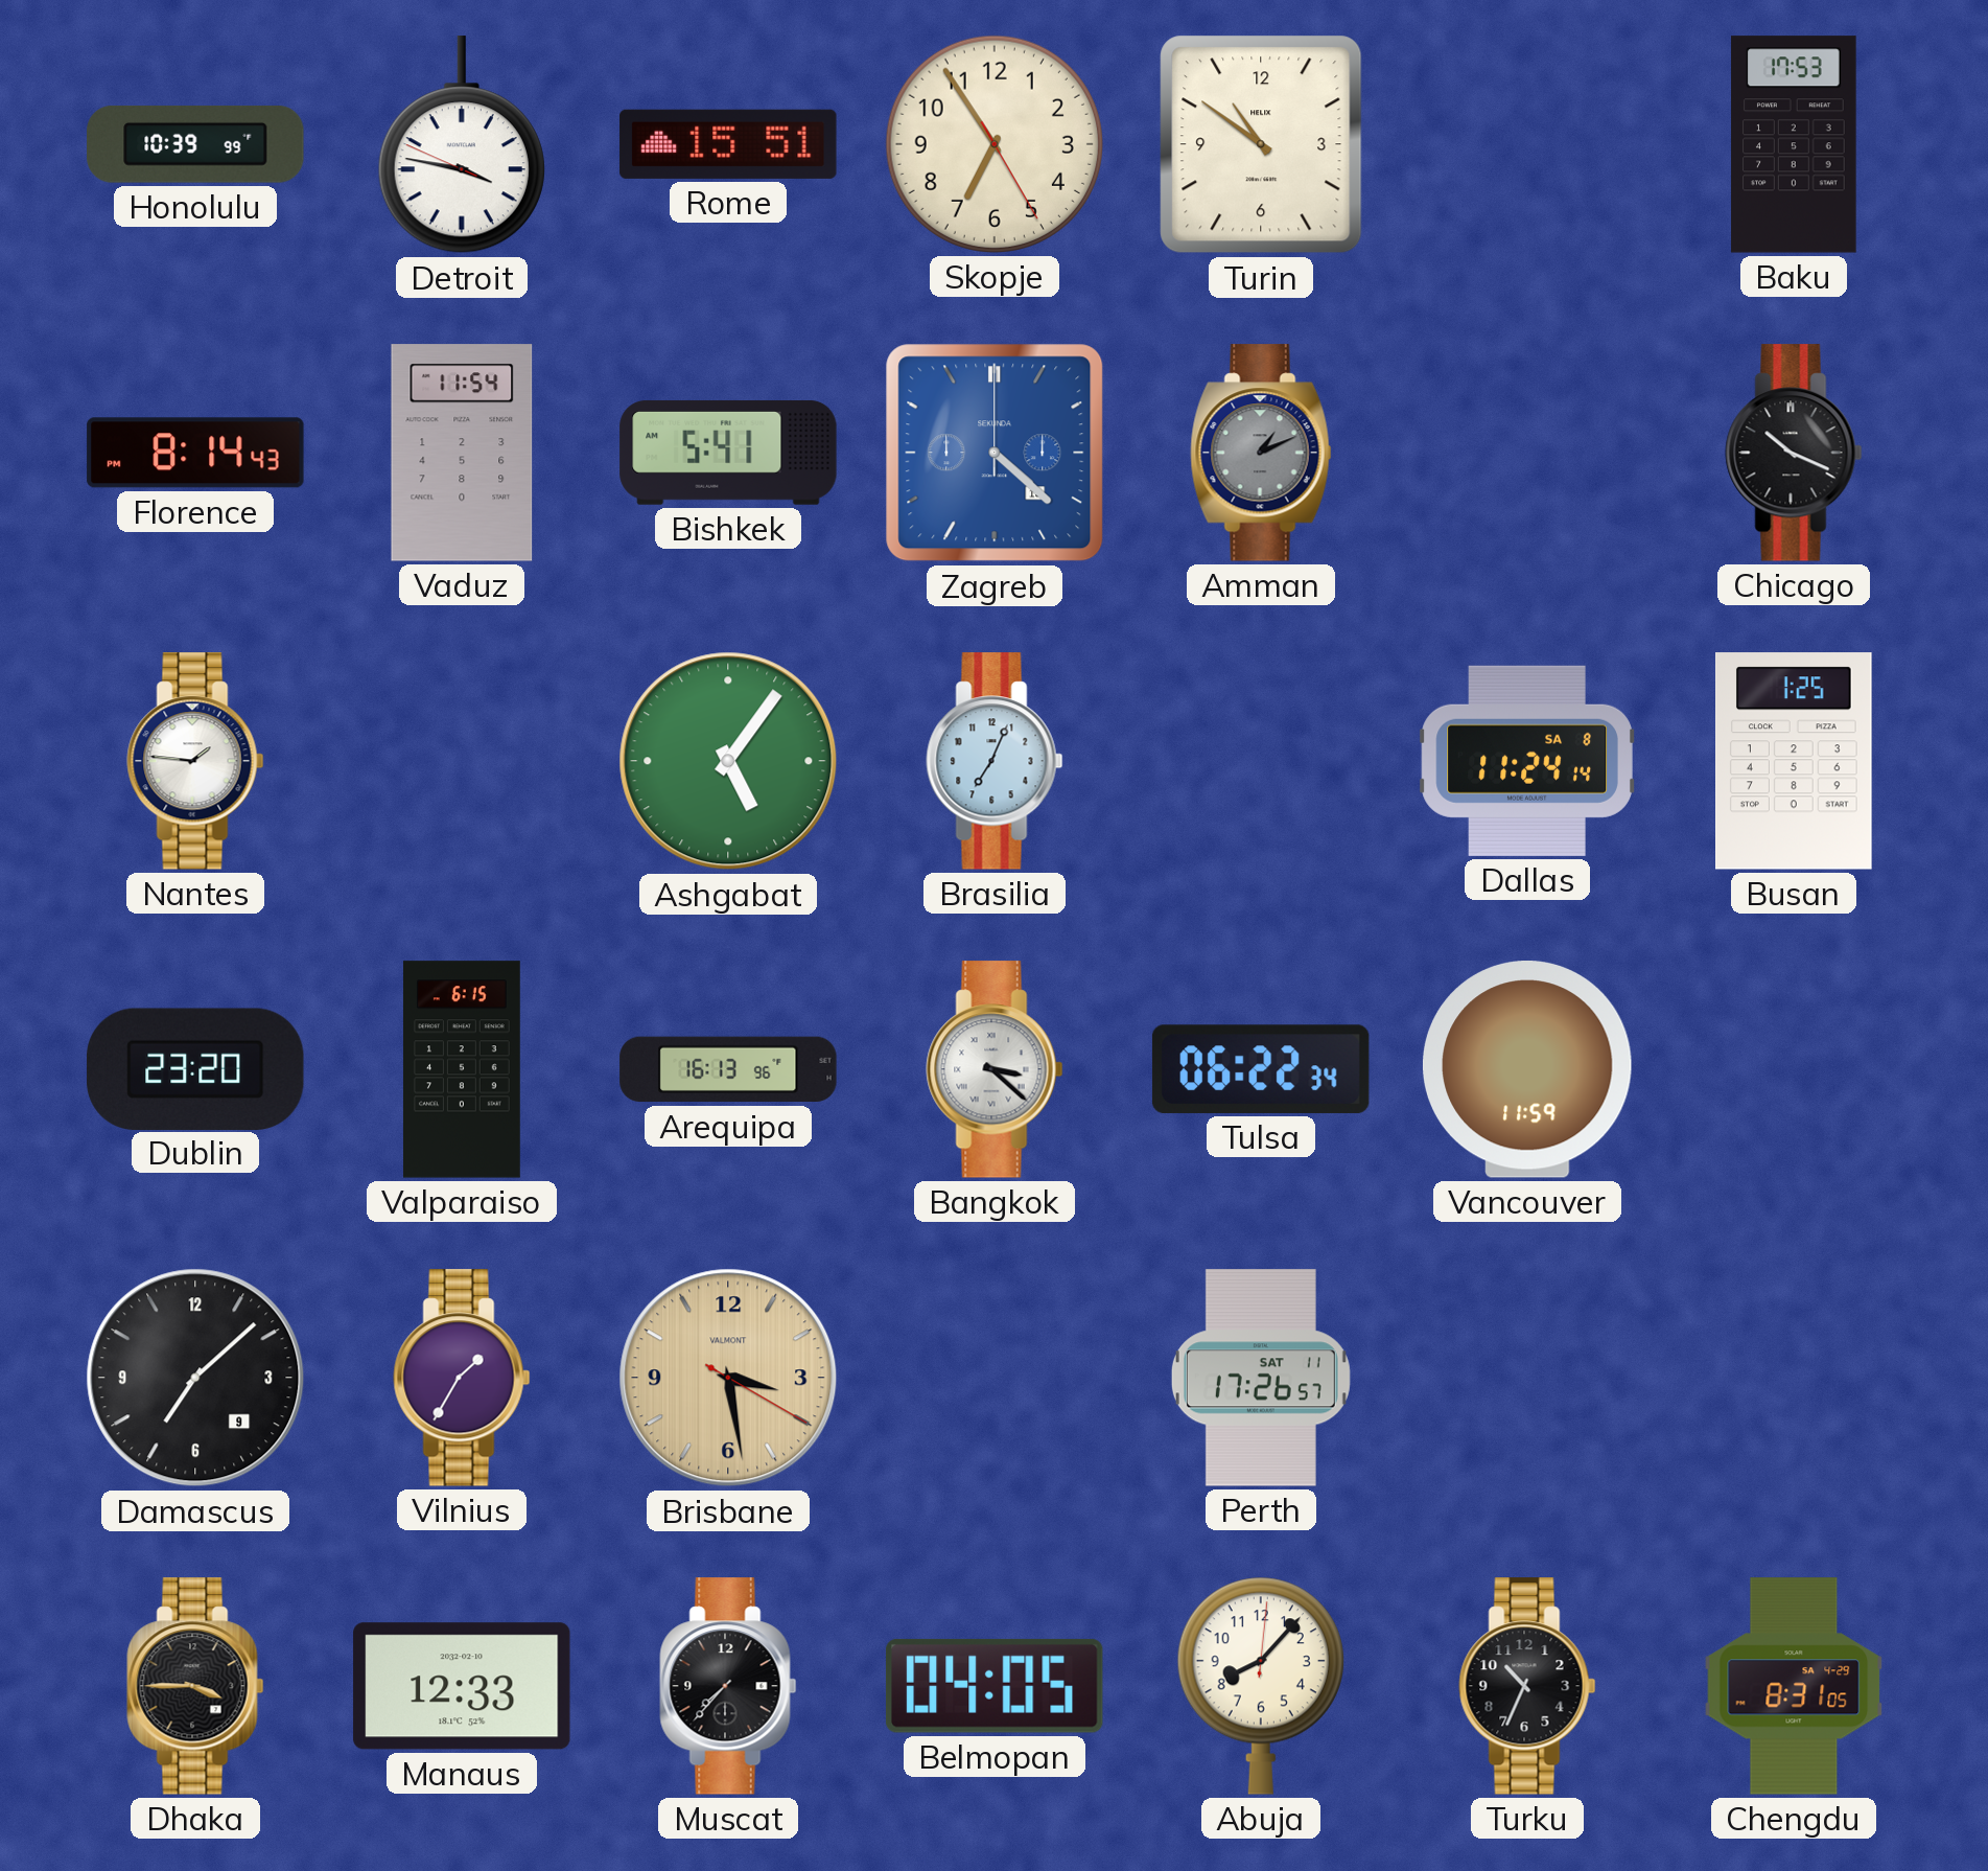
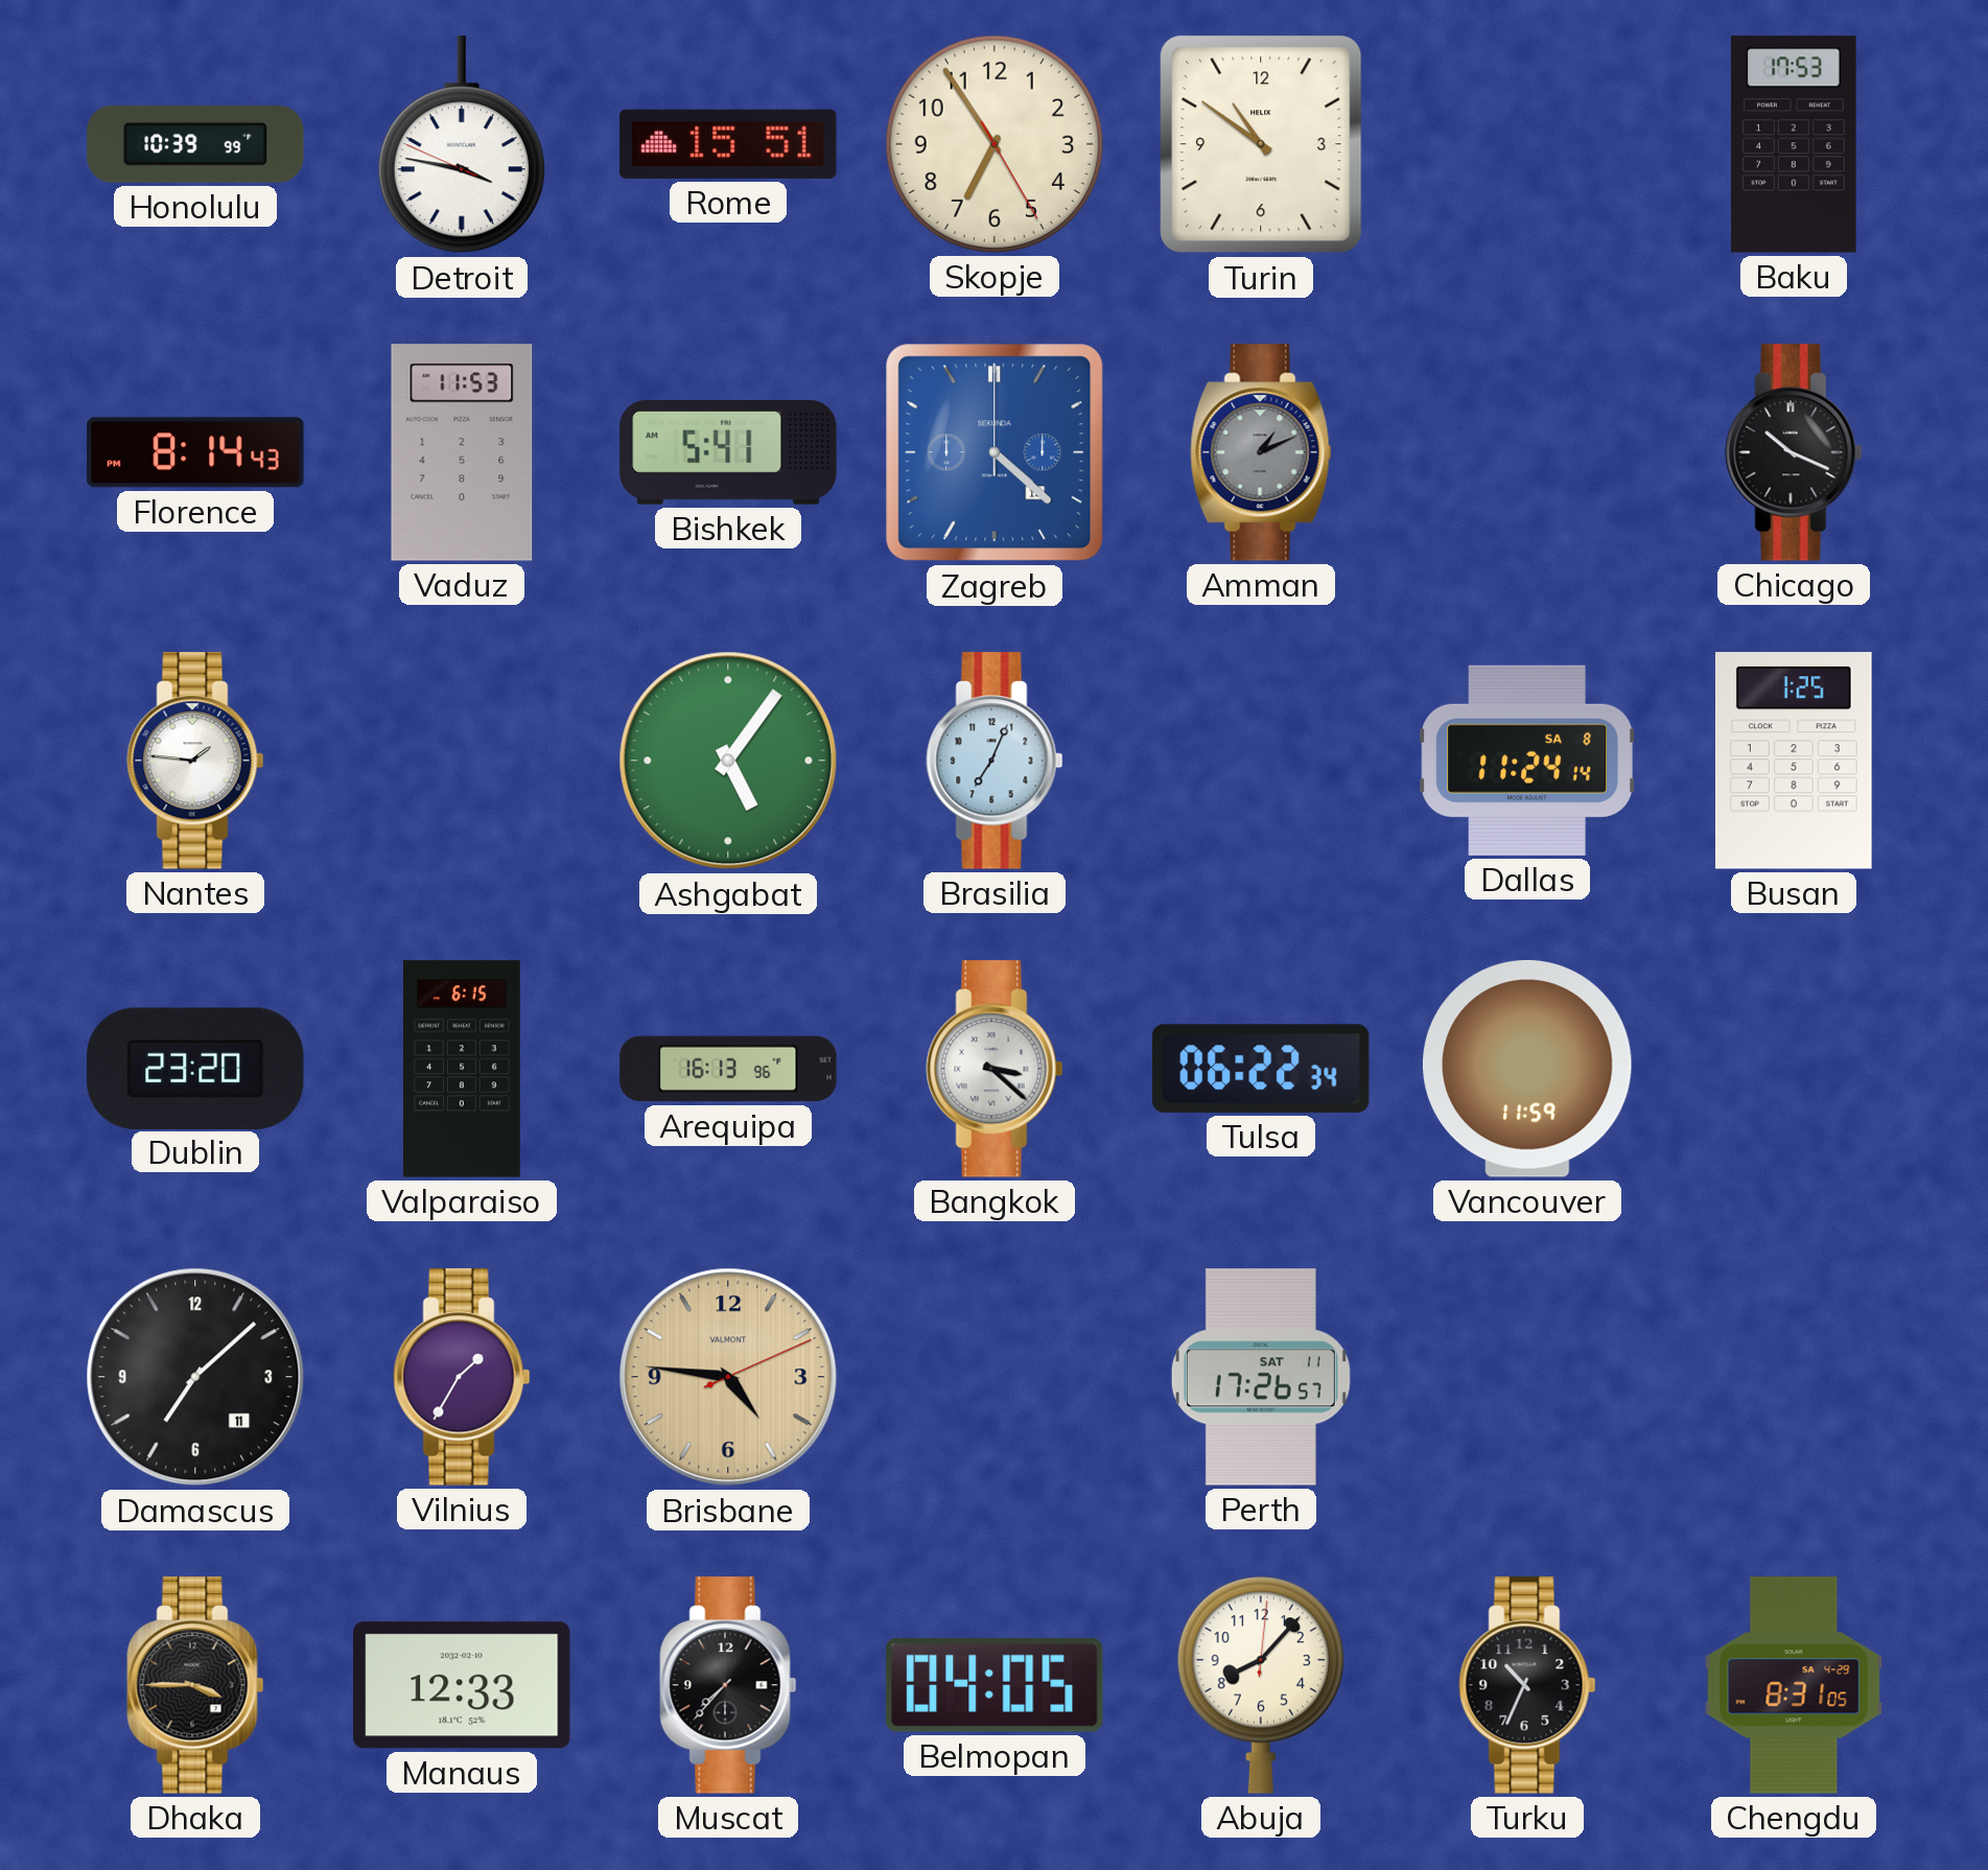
Vaduz: 11:54 -> 11:53
Damascus date: 9 -> 11
Brisbane: 3:28 -> 4:46
